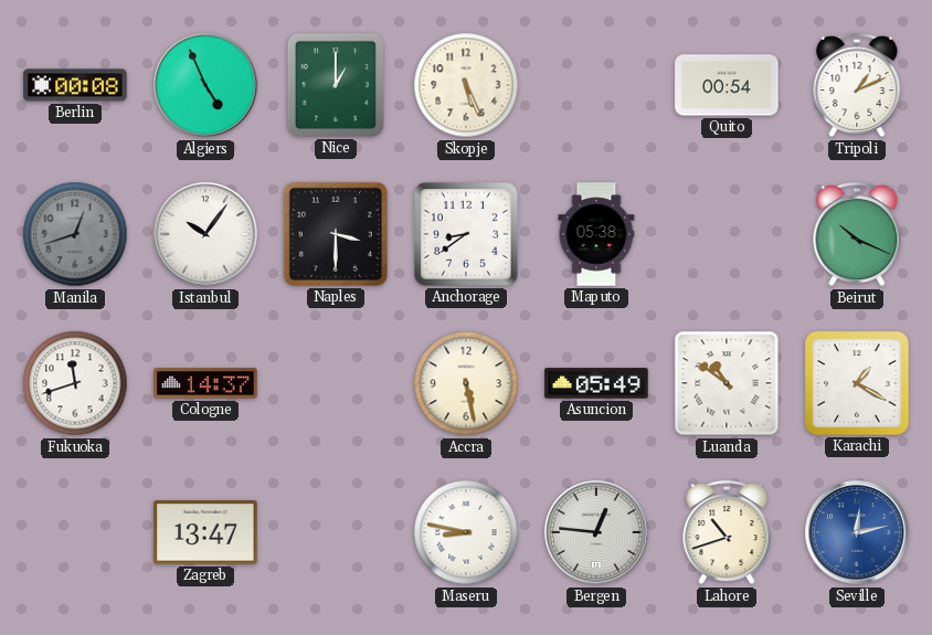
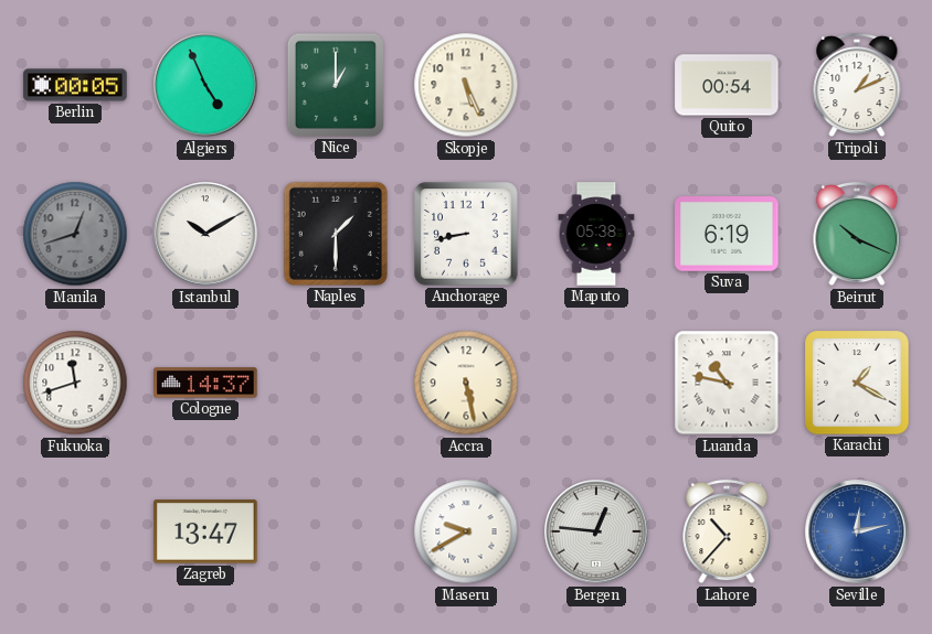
Berlin: 00:08 -> 00:05
Istanbul: 10:06 -> 10:10
Naples: 3:30 -> 1:30
Anchorage: 8:39 -> 8:43
Suva: none -> 6:19
Asuncion: 05:49 -> none
Luanda: 10:51 -> 10:47
Maseru: 8:47 -> 9:40
Lahore: 10:42 -> 10:37
